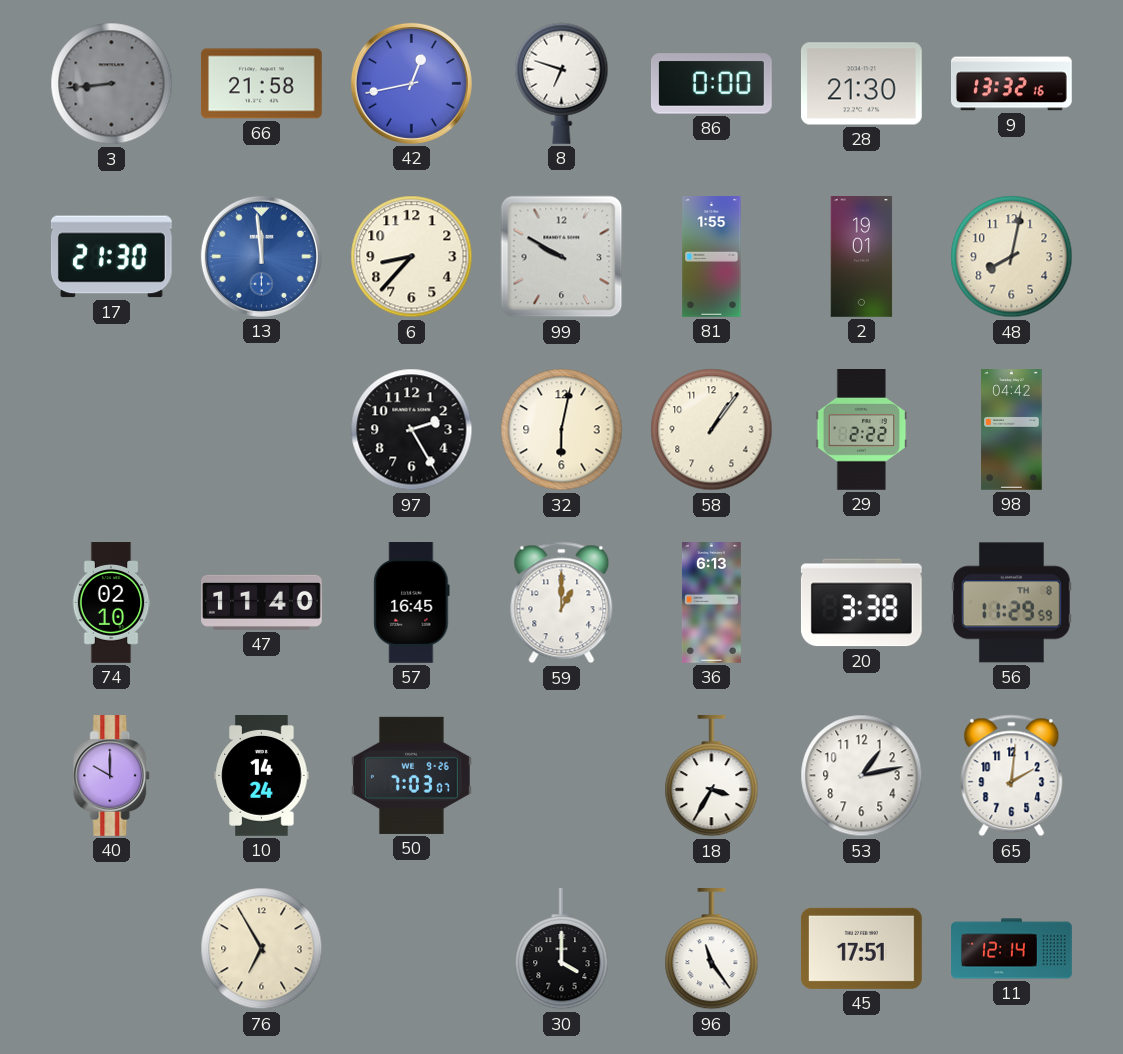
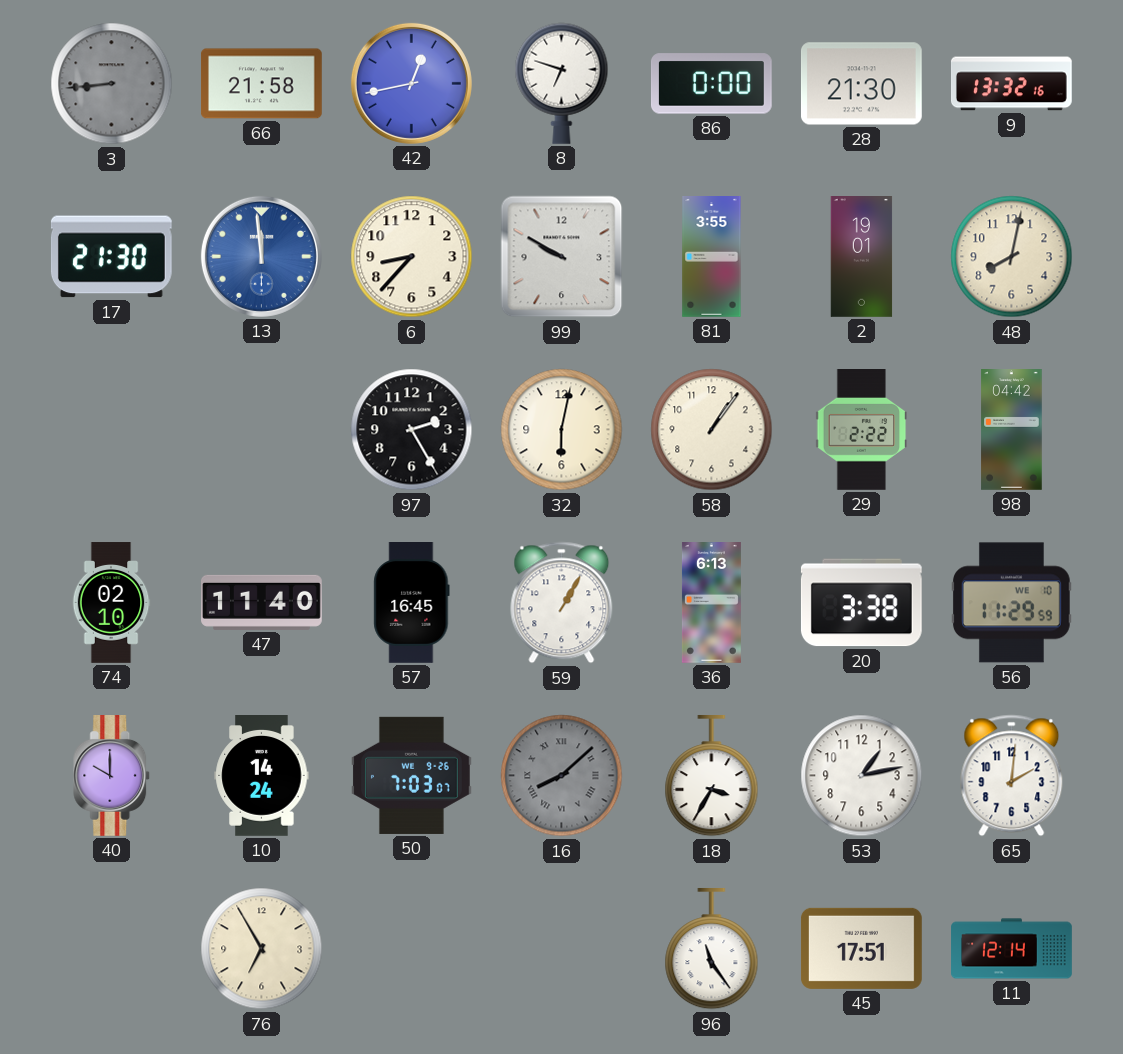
81: 1:55 -> 3:55
59: 1:00 -> 1:05
56 date: TH 8 -> WE 10
16: none -> 8:08
30: 4:00 -> none
